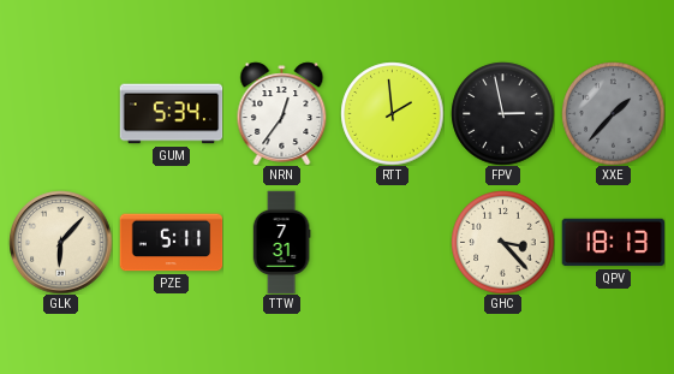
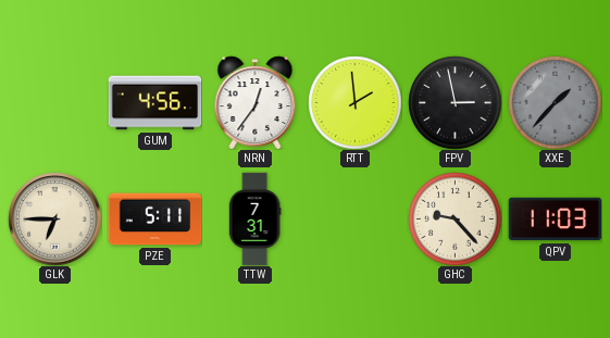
GUM: 5:34 -> 4:56
GLK: 6:07 -> 6:45
GHC: 3:23 -> 9:23
QPV: 18:13 -> 11:03
